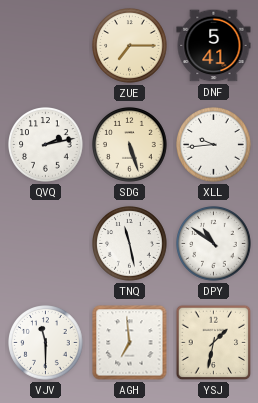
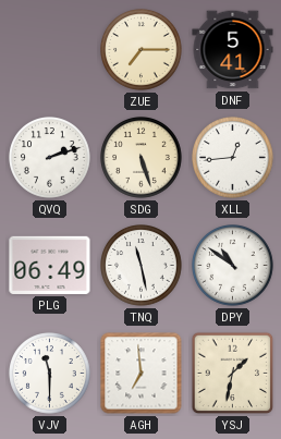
QVQ: 2:13 -> 2:12
XLL: 9:44 -> 12:44
PLG: none -> 06:49
